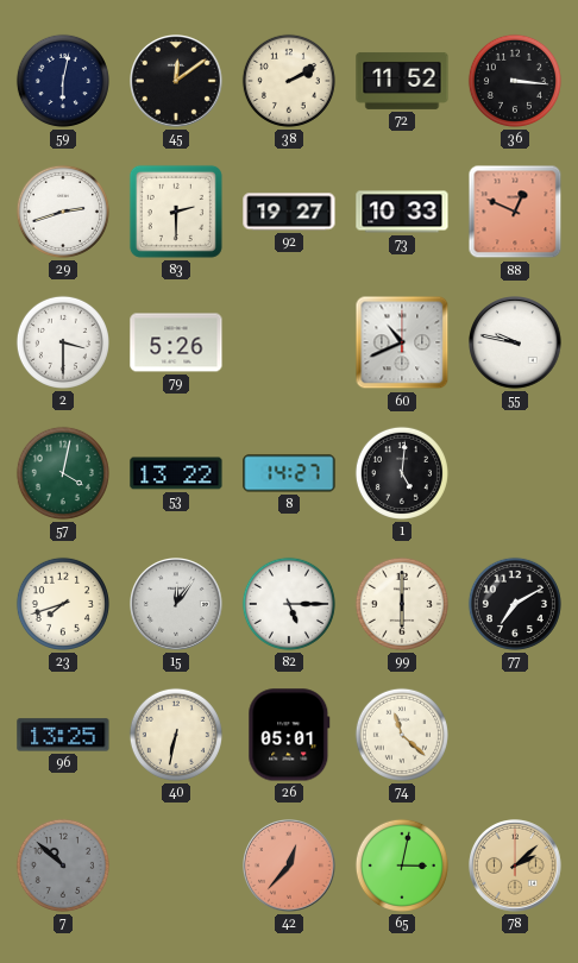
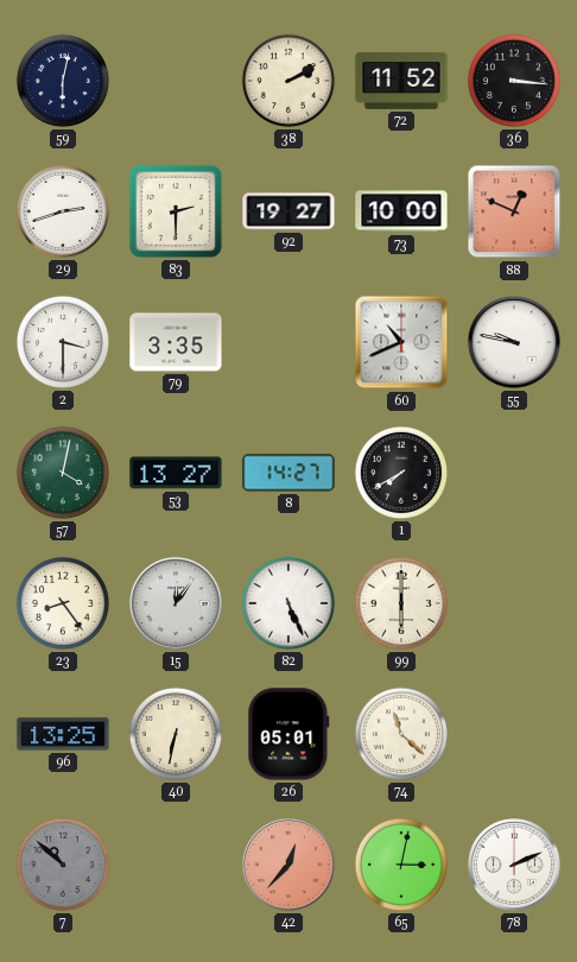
45: 12:09 -> none
73: 10:33 -> 10:00
79: 5:26 -> 3:35
53: 13:22 -> 13:27
1: 5:01 -> 7:40
23: 7:42 -> 8:24
82: 5:15 -> 5:26
77: 7:10 -> none
78: 2:08 -> 2:11
78 dial: champagne -> white
